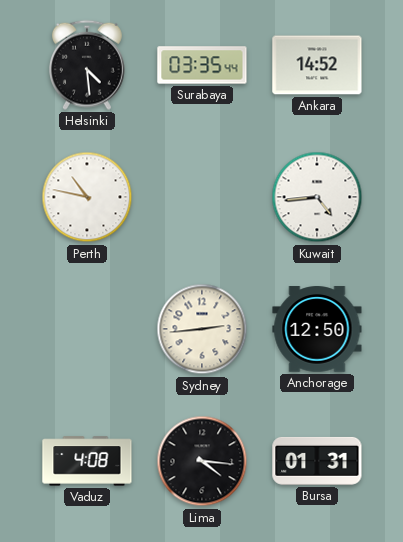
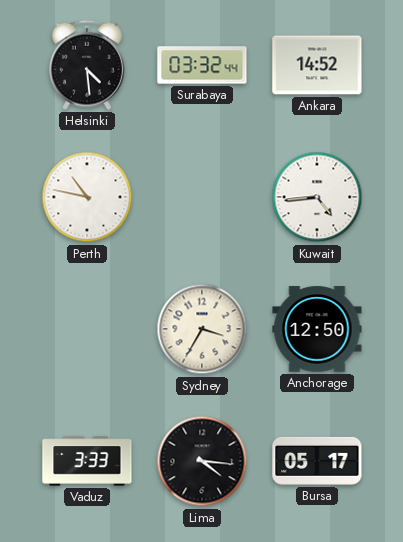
Surabaya: 03:35 -> 03:32
Sydney: 2:44 -> 3:35
Vaduz: 4:08 -> 3:33
Bursa: 01:31 -> 05:17
